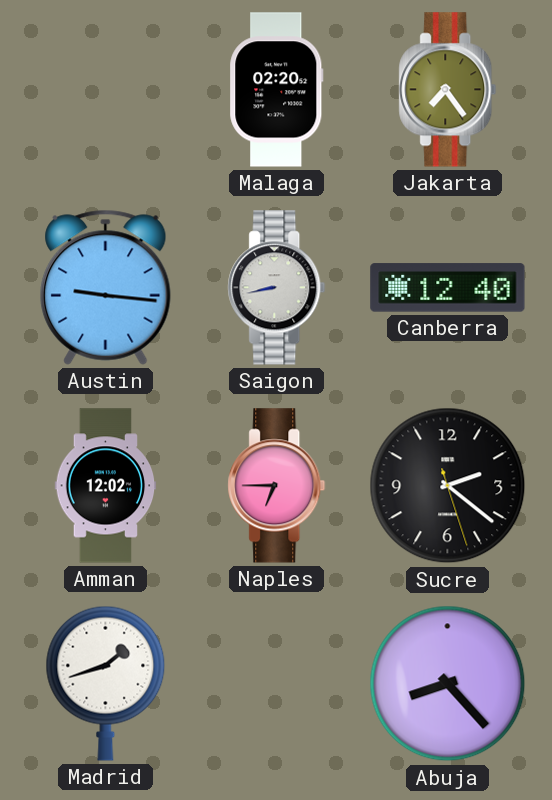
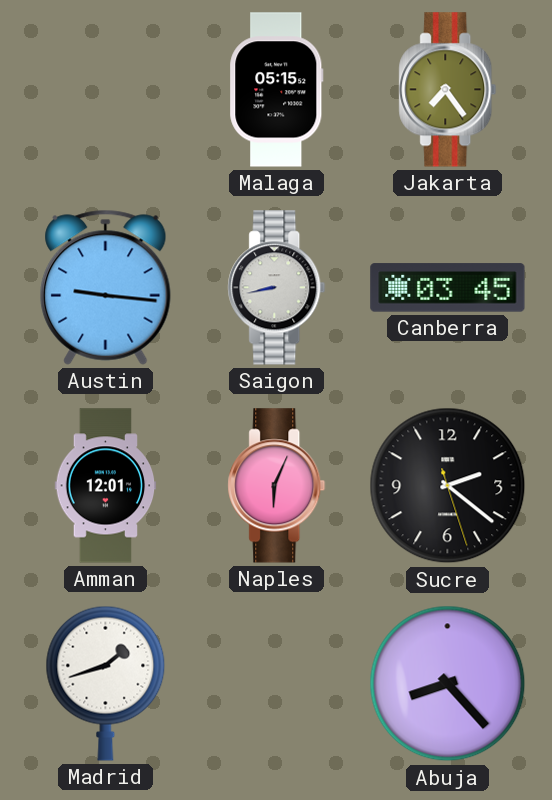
Malaga: 02:20 -> 05:15
Canberra: 12:40 -> 03:45
Amman: 12:02 -> 12:01
Naples: 6:45 -> 6:04
